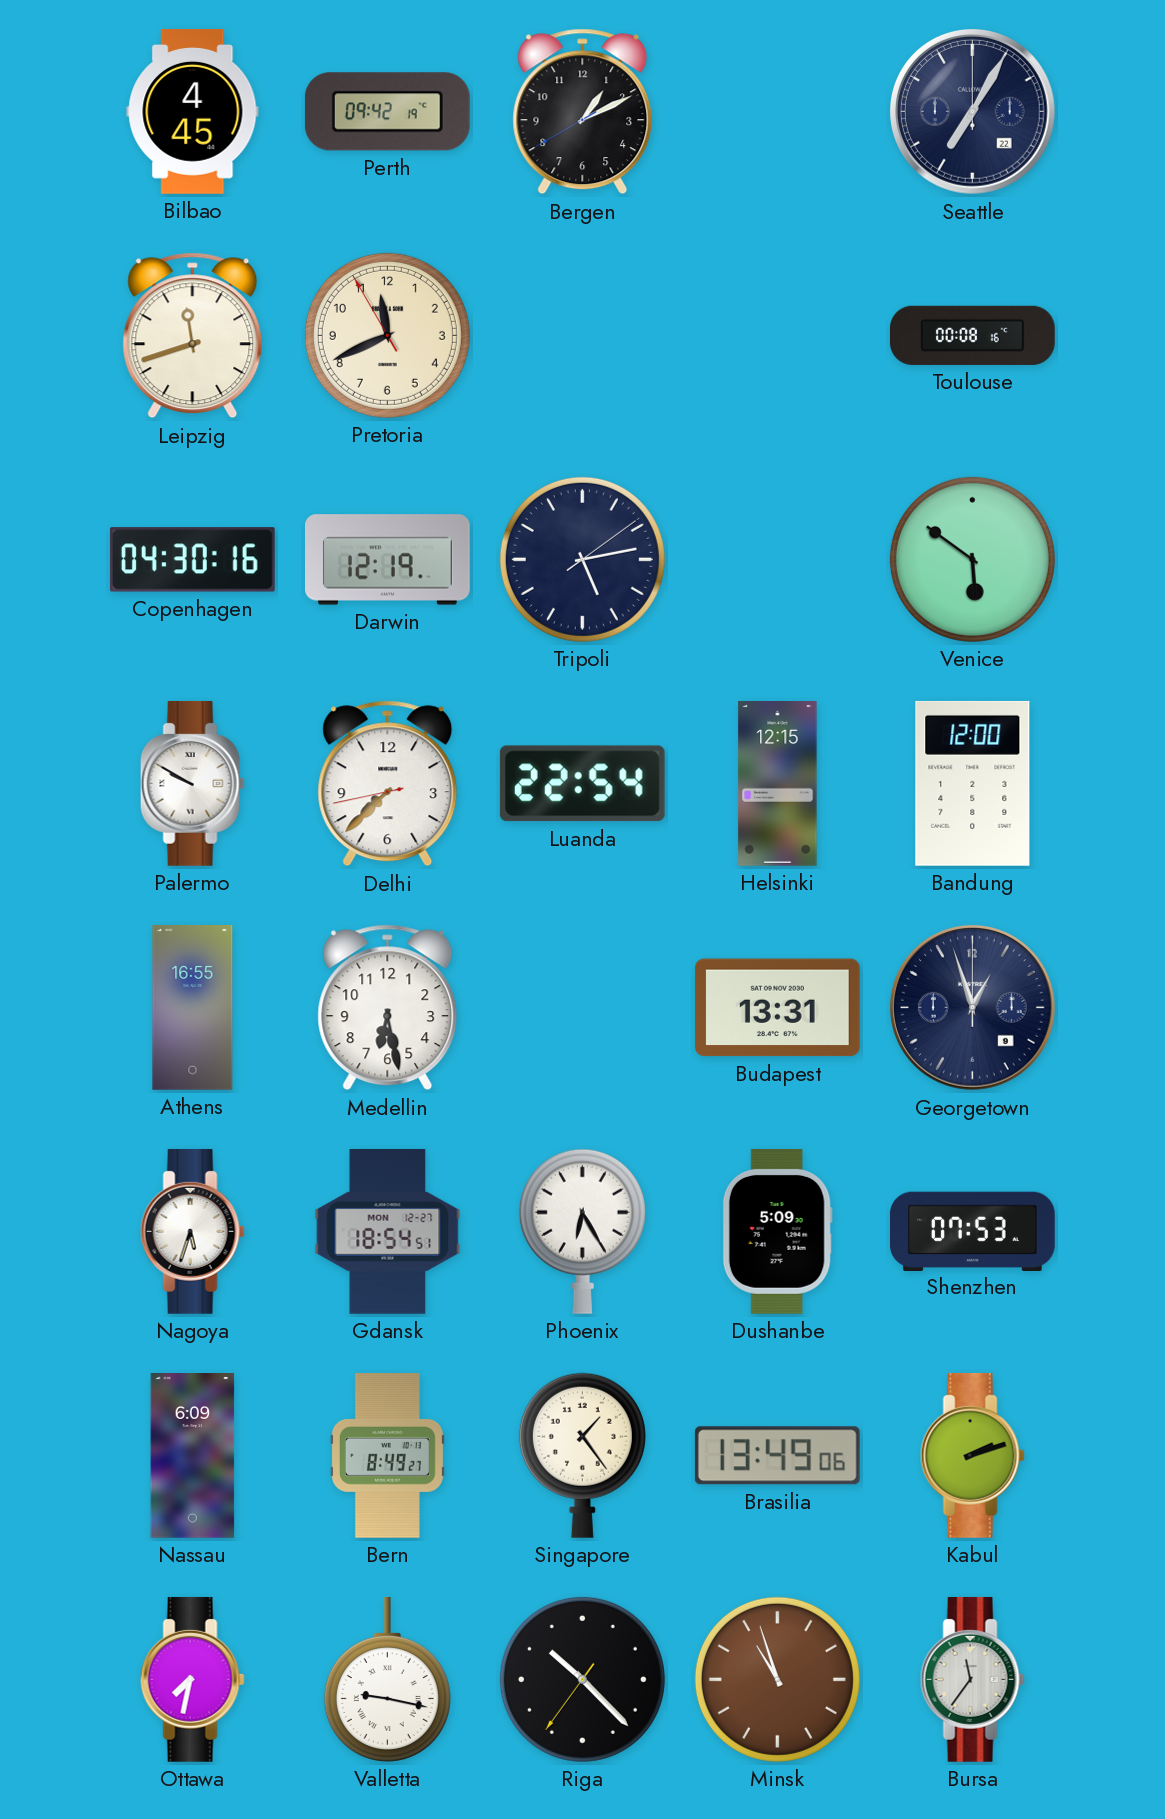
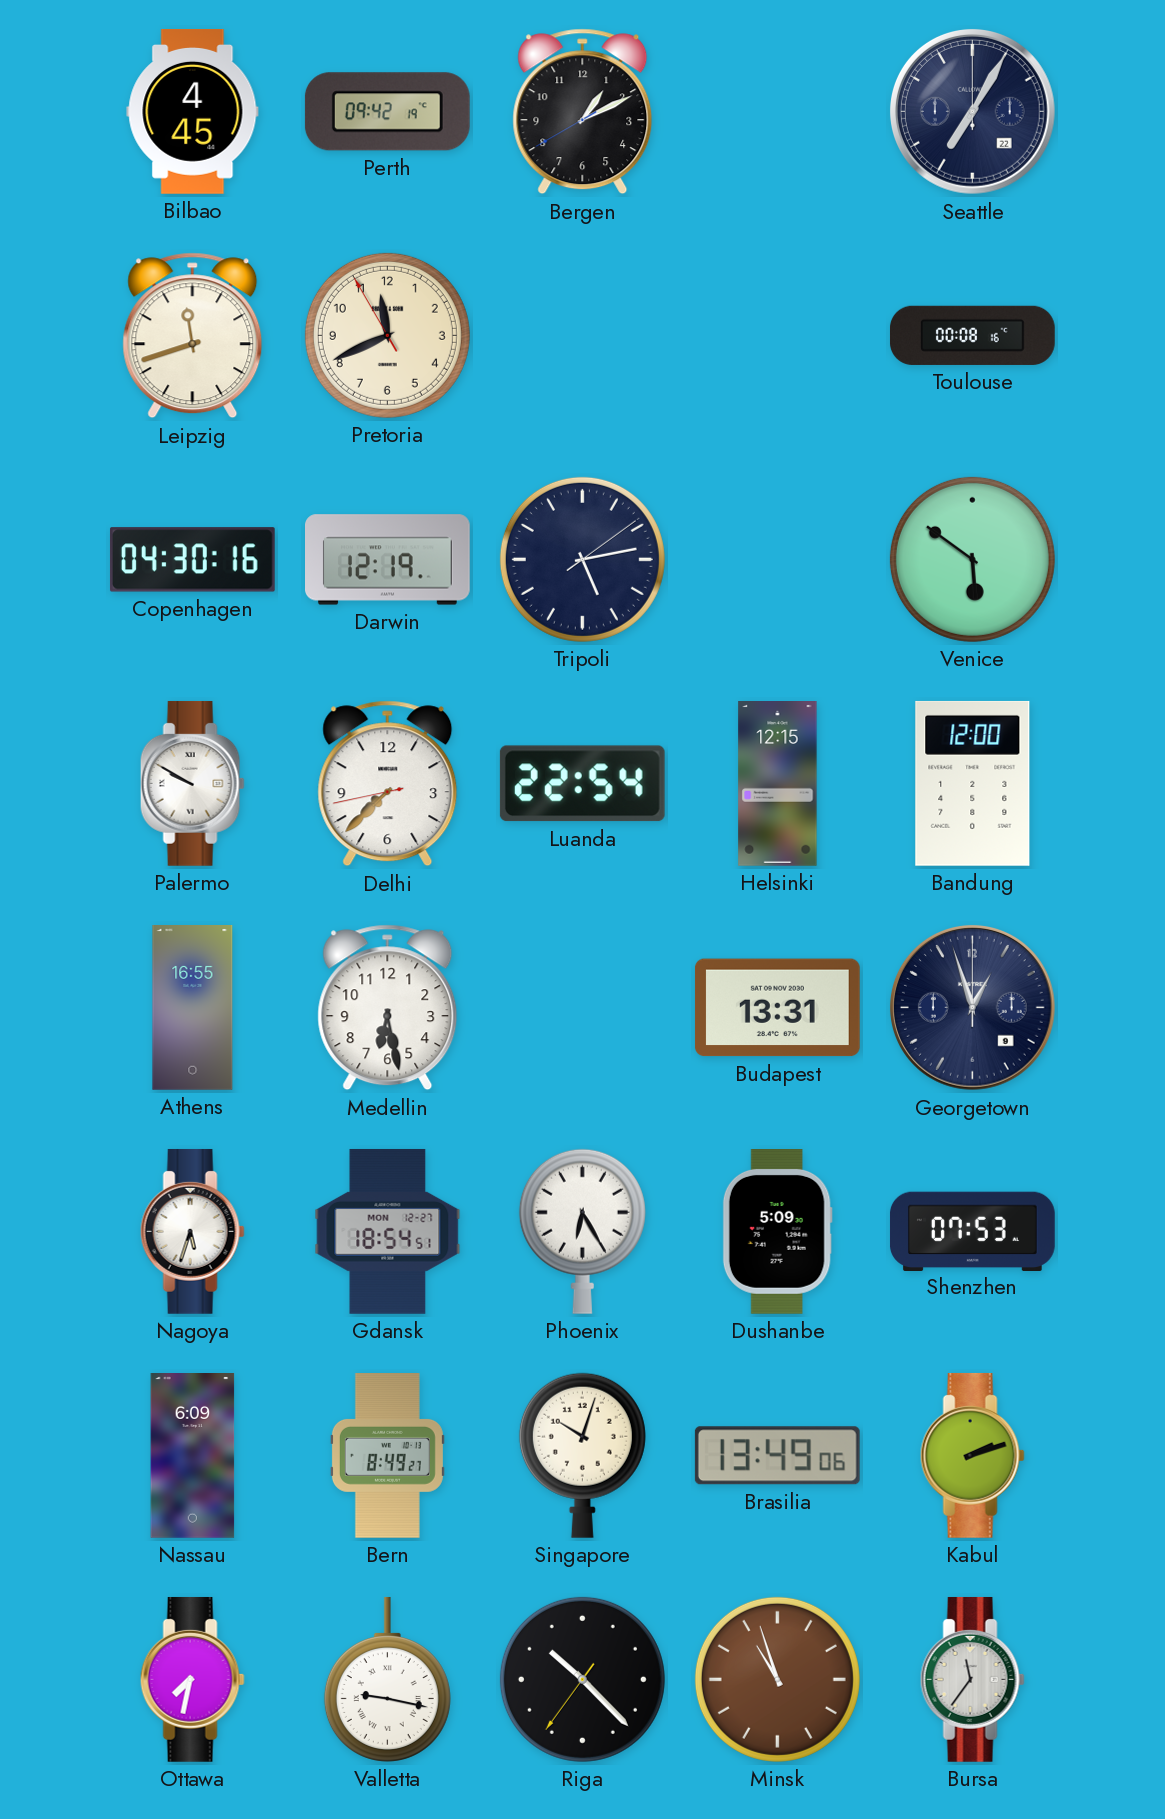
Singapore: 1:24 -> 10:03
